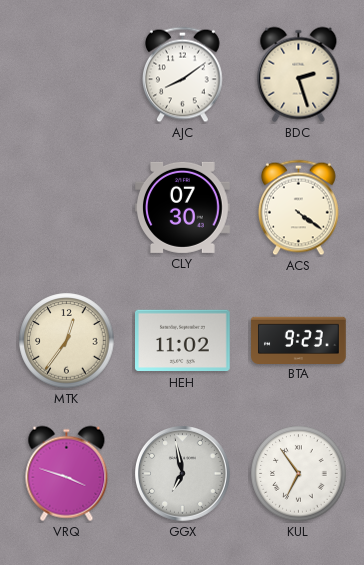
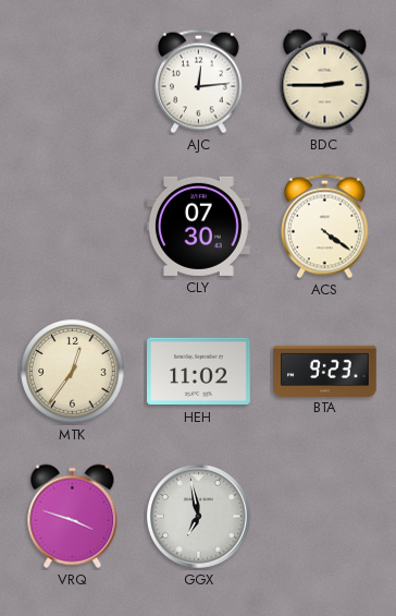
AJC: 8:09 -> 12:14
BDC: 2:27 -> 2:45
KUL: 6:54 -> none
